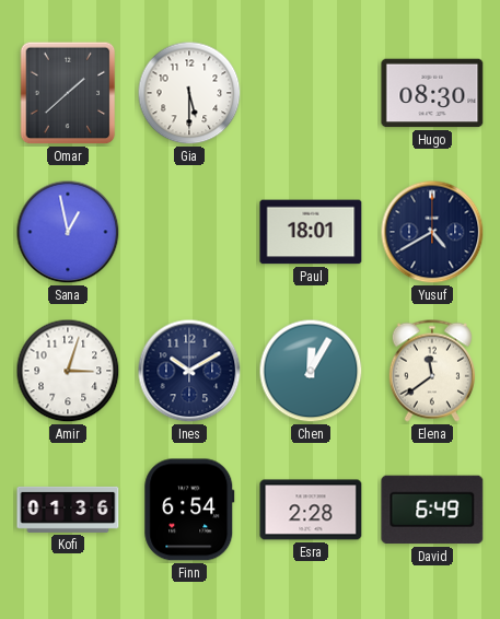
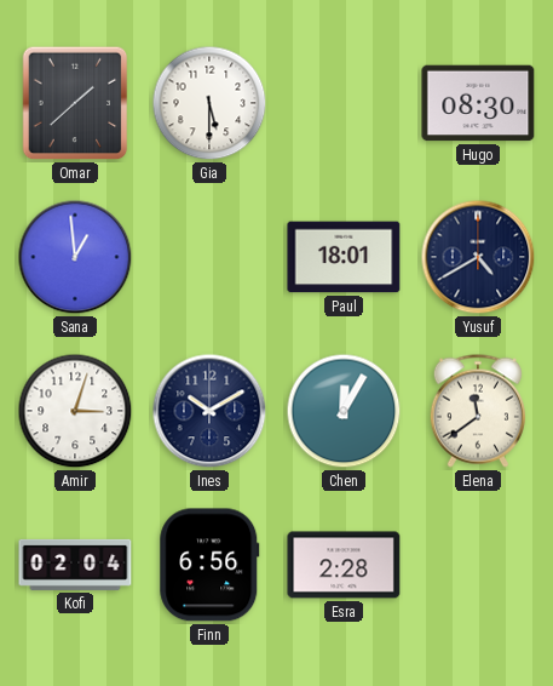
Sana: 12:58 -> 12:59
Kofi: 01:36 -> 02:04
Finn: 6:54 -> 6:56
David: 6:49 -> none
